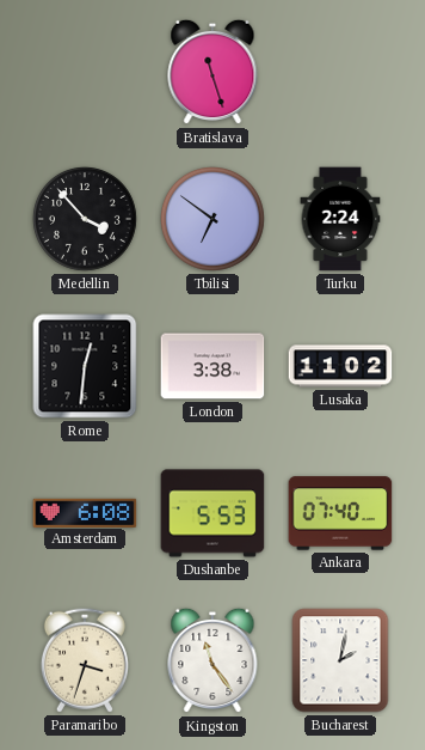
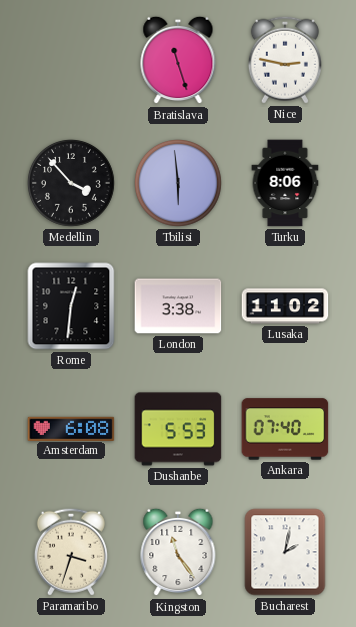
Nice: none -> 2:47
Tbilisi: 6:51 -> 5:59
Turku: 2:24 -> 8:06
